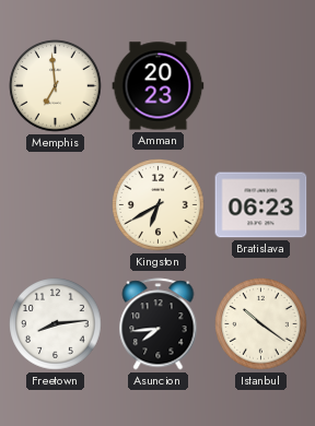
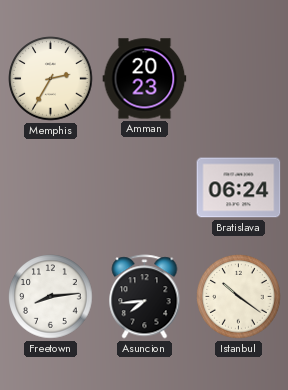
Memphis: 6:59 -> 2:35
Kingston: 6:40 -> none
Bratislava: 06:23 -> 06:24
